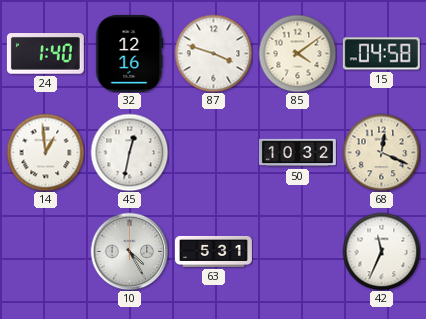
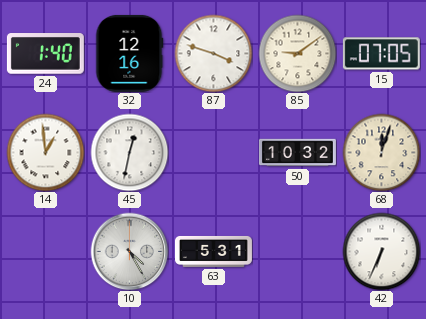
85: 4:09 -> 9:09
15: 04:58 -> 07:05
68: 12:19 -> 12:03
42: 11:34 -> 6:34
